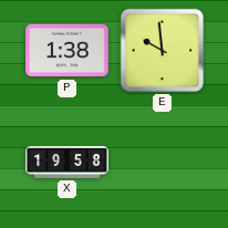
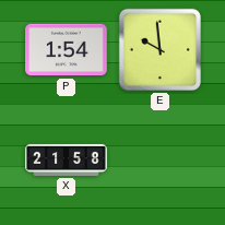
P: 1:38 -> 1:54
X: 19:58 -> 21:58
